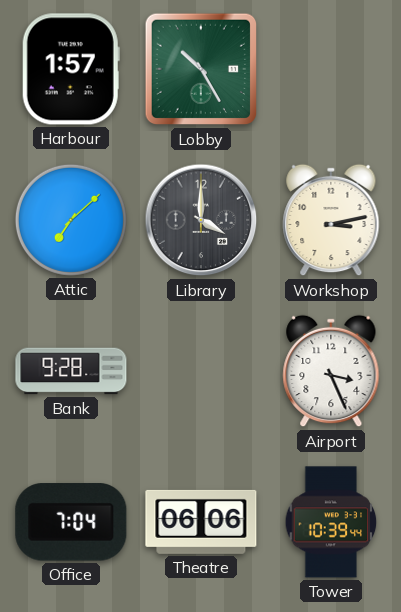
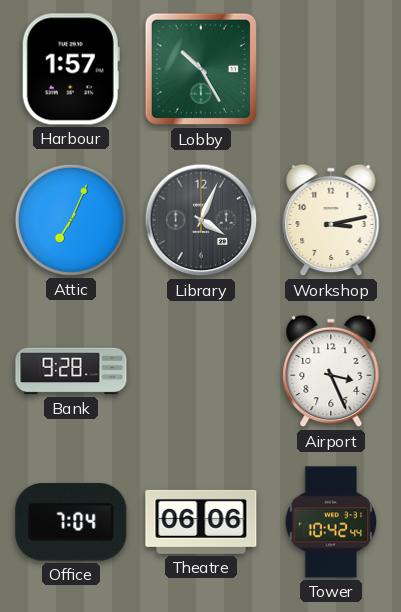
Attic: 7:08 -> 7:04
Library: 4:00 -> 4:04
Tower: 10:39 -> 10:42
